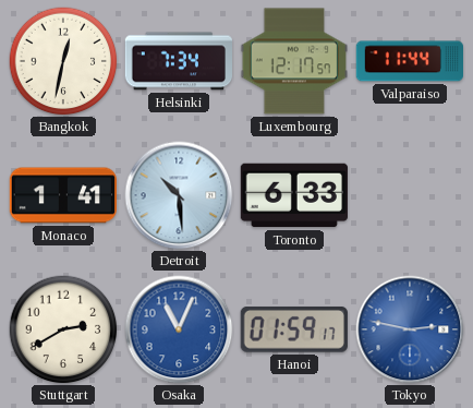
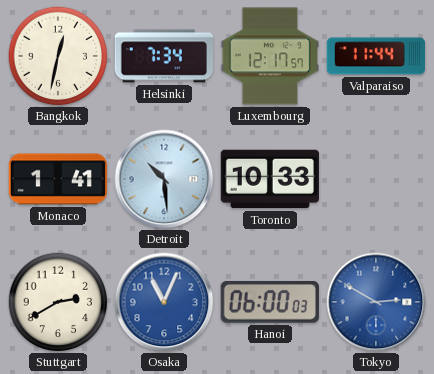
Toronto: 6:33 -> 10:33
Hanoi: 01:59 -> 06:00
Tokyo: 2:47 -> 2:50
